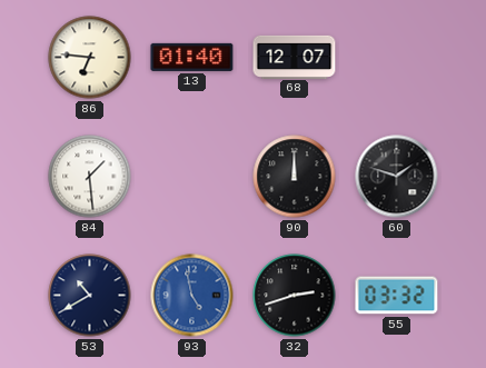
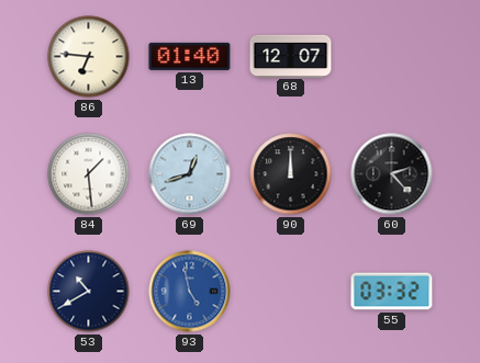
69: none -> 12:42
60: 1:48 -> 2:23
32: 2:42 -> none
